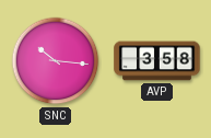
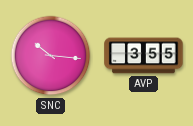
AVP: 3:58 -> 3:55
